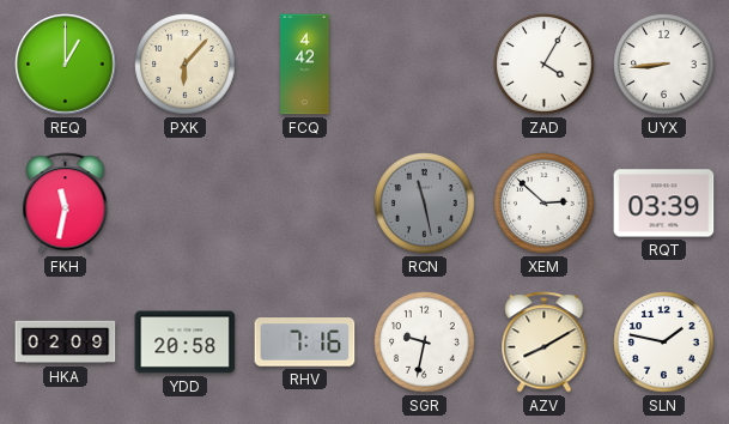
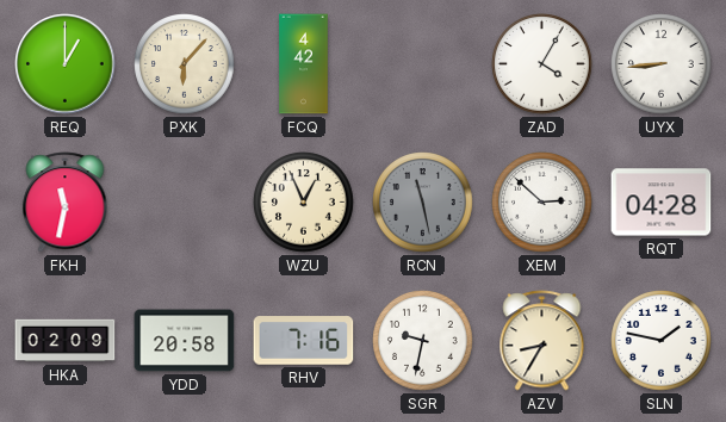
WZU: none -> 12:56
RQT: 03:39 -> 04:28
AZV: 8:10 -> 8:35
